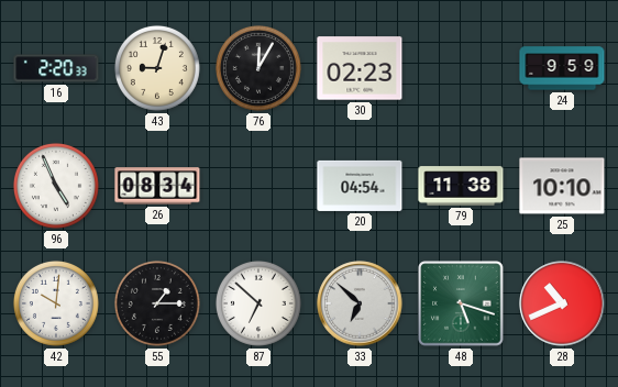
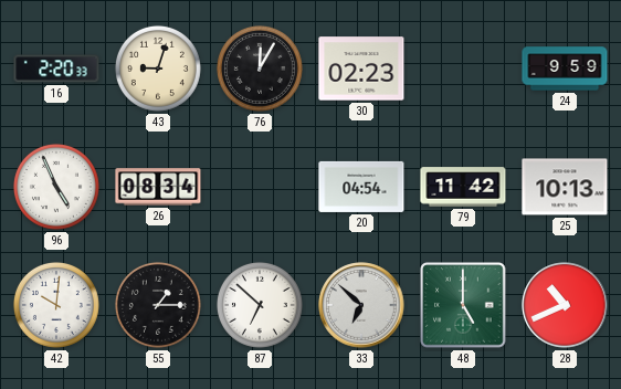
79: 11:38 -> 11:42
25: 10:10 -> 10:13
48: 5:18 -> 5:00
